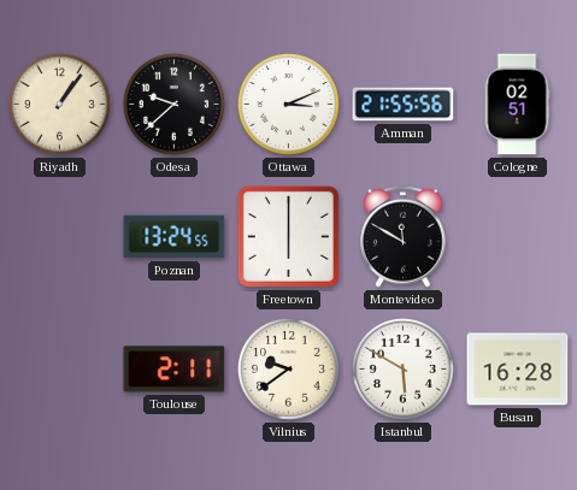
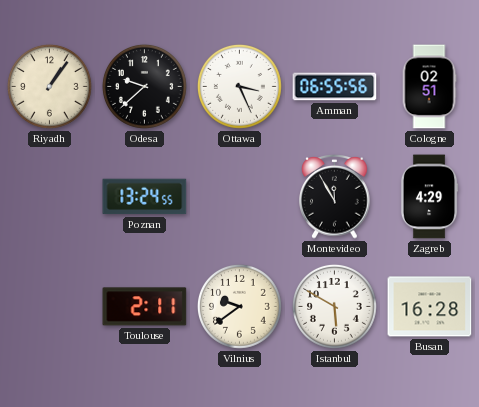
Ottawa: 3:11 -> 3:26
Amman: 21:55 -> 06:55
Freetown: 6:00 -> none
Montevideo: 11:50 -> 11:55
Zagreb: none -> 4:29
